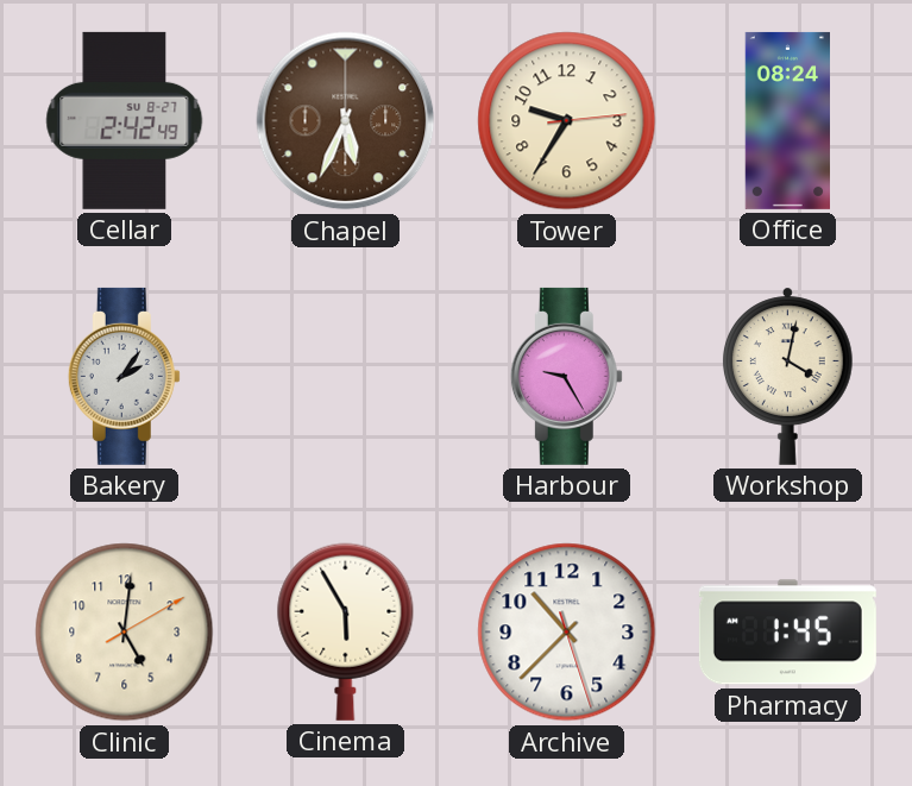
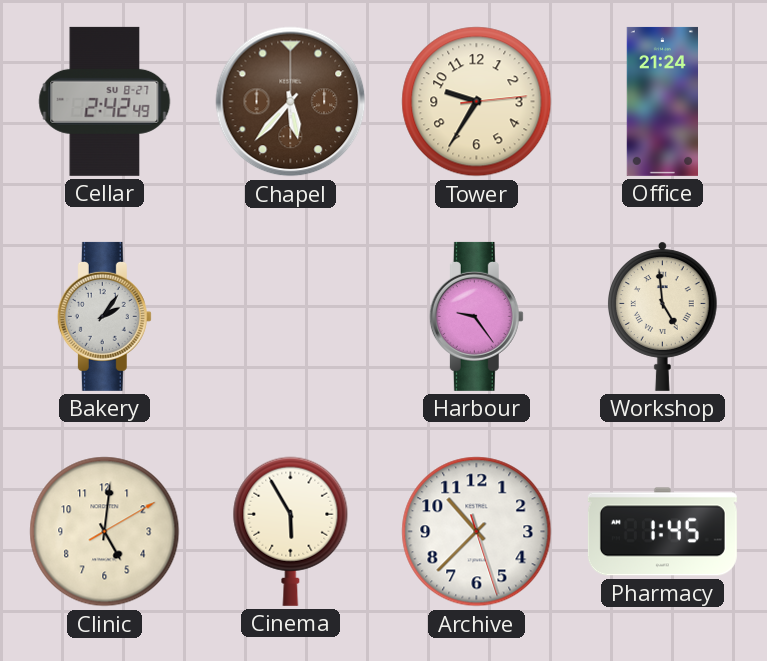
Chapel: 5:34 -> 5:37
Office: 08:24 -> 21:24
Harbour: 9:25 -> 9:24
Workshop: 4:02 -> 4:59
